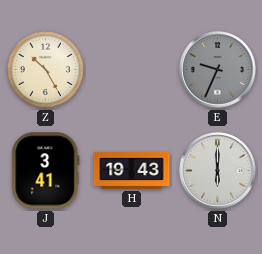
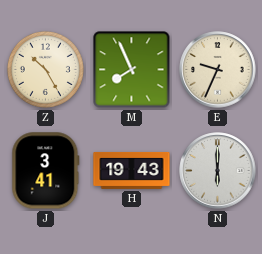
M: none -> 7:56
E dial: grey -> cream
